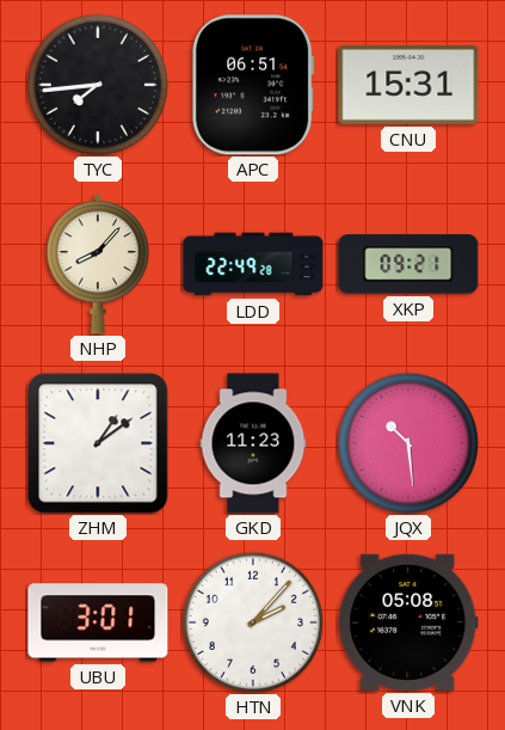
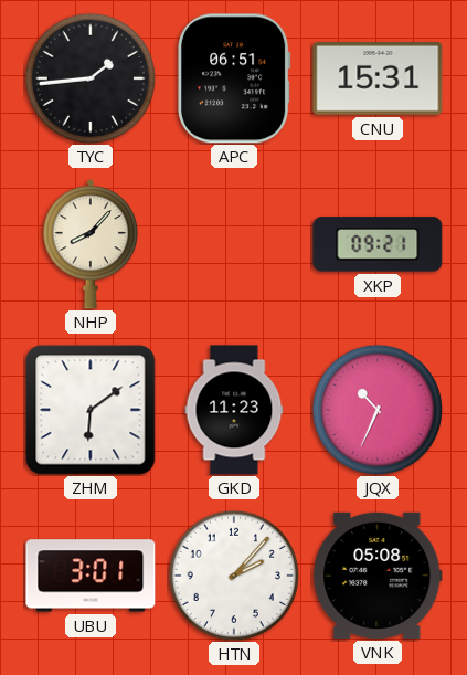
TYC: 7:44 -> 1:44
LDD: 22:49 -> none
ZHM: 1:09 -> 6:09
JQX: 10:29 -> 10:34
